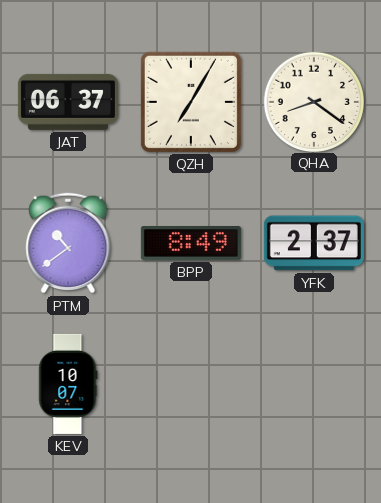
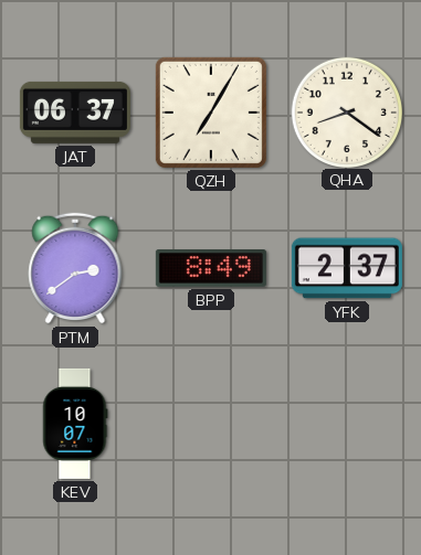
PTM: 10:39 -> 2:39
